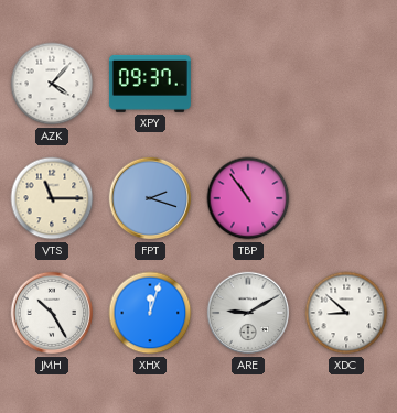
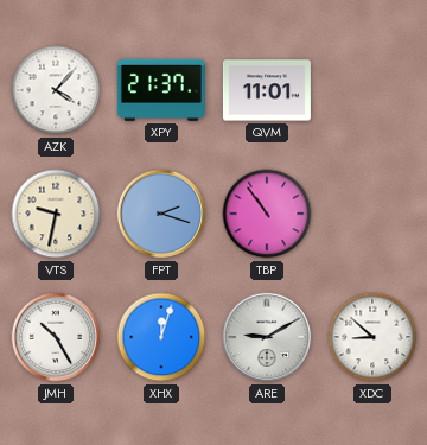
XPY: 09:37 -> 21:37
QVM: none -> 11:01
VTS: 11:15 -> 9:32
